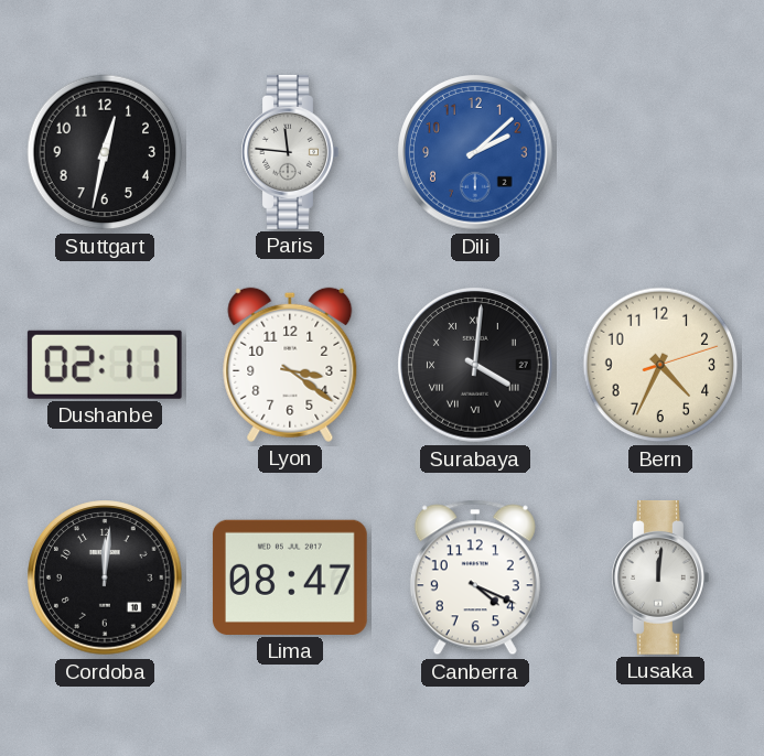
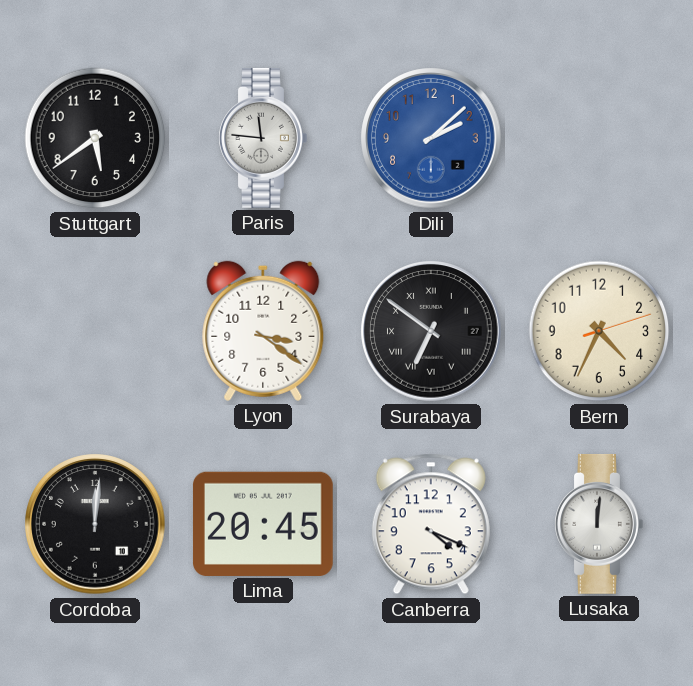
Stuttgart: 12:32 -> 5:39
Dushanbe: 02:11 -> none
Surabaya: 4:01 -> 6:51
Lima: 08:47 -> 20:45
